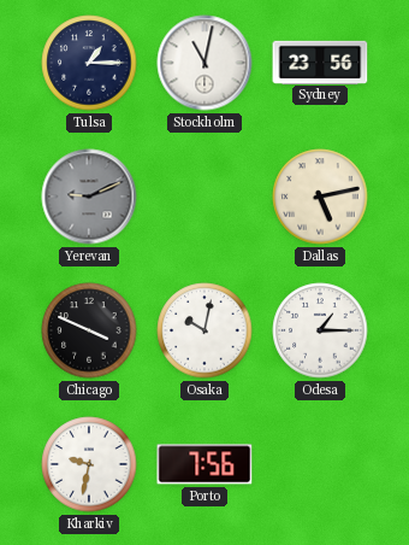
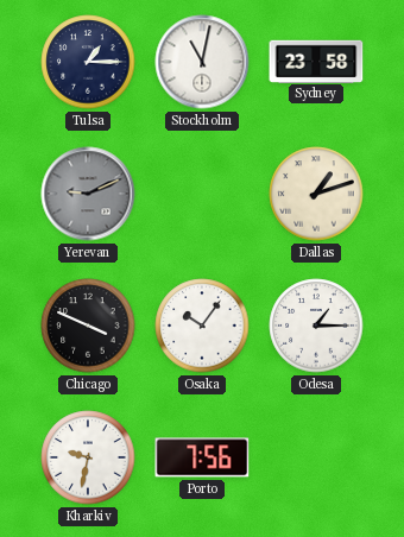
Sydney: 23:56 -> 23:58
Dallas: 5:13 -> 1:12
Osaka: 10:02 -> 10:06
